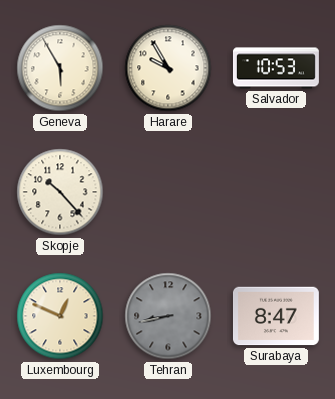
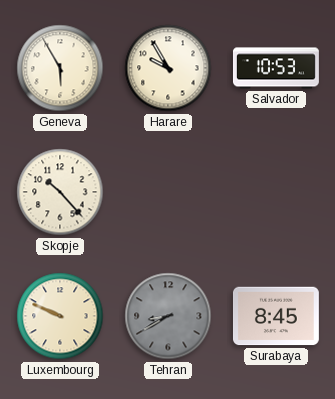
Luxembourg: 12:49 -> 9:49
Tehran: 8:43 -> 8:40
Surabaya: 8:47 -> 8:45
